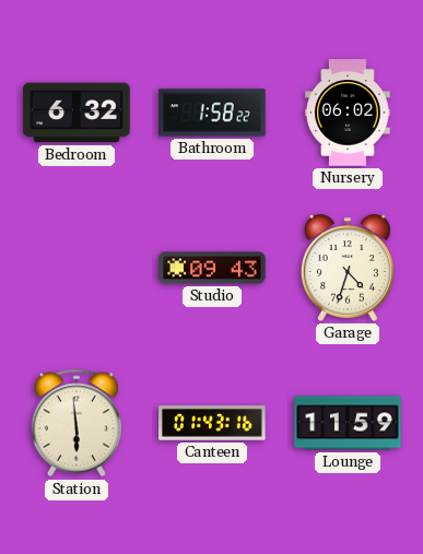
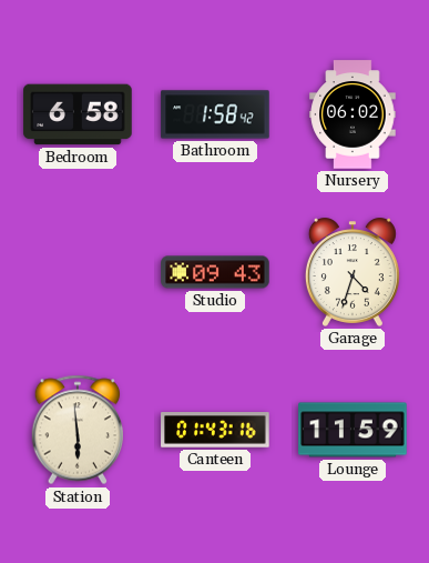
Bedroom: 6:32 -> 6:58
Bathroom: 1:58:22 -> 1:58:42
